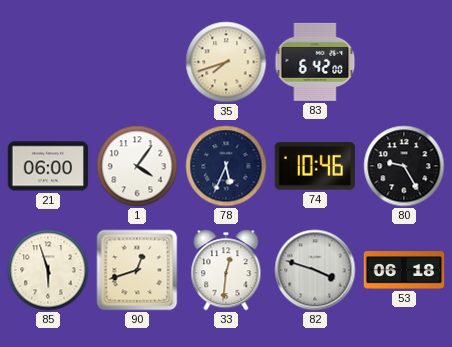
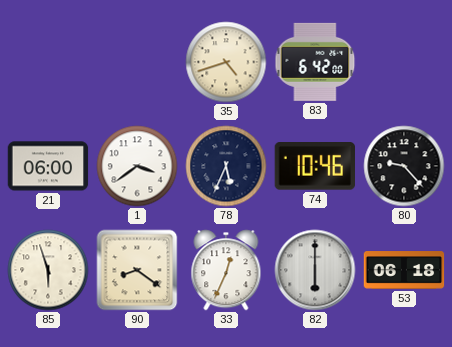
35: 7:42 -> 4:42
1: 4:06 -> 3:39
80: 9:25 -> 9:23
90: 12:42 -> 8:21
33: 12:31 -> 12:34
82: 3:48 -> 6:00
